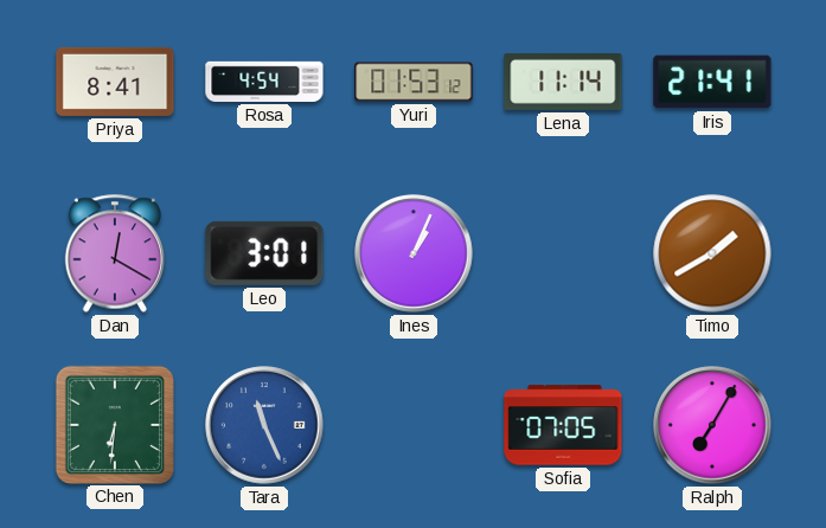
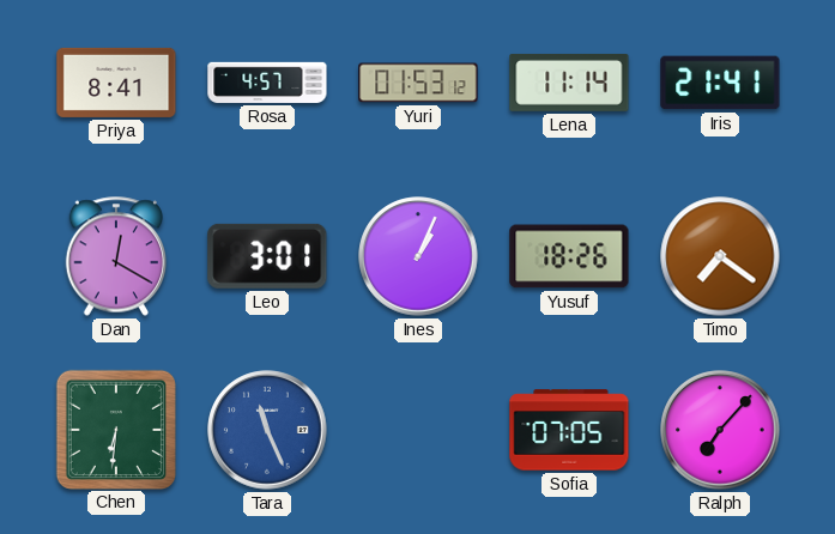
Rosa: 4:54 -> 4:57
Yusuf: none -> 18:26
Timo: 1:40 -> 7:21
Ralph: 7:05 -> 7:07
